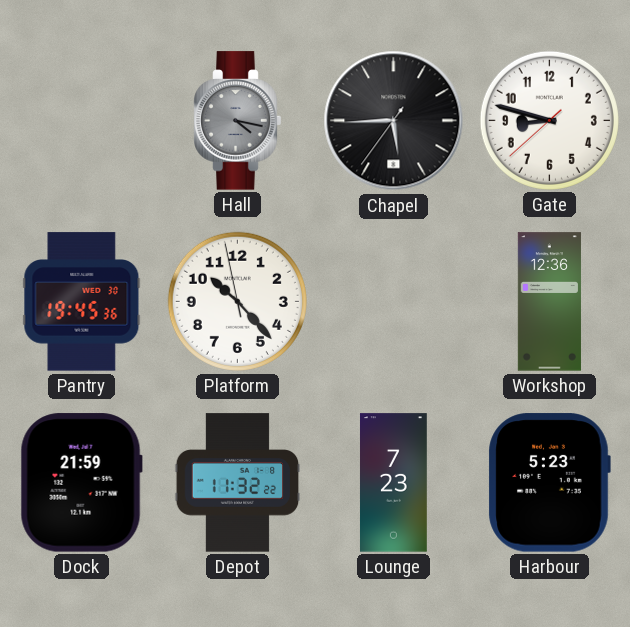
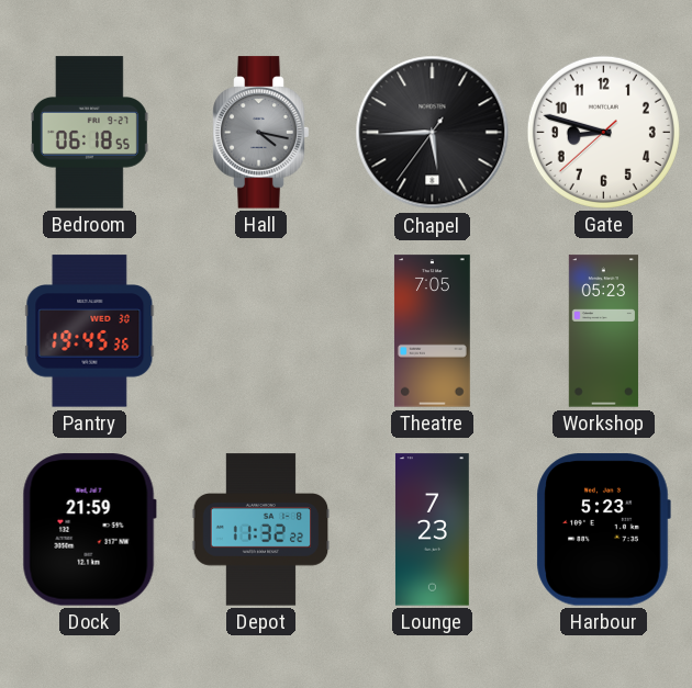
Bedroom: none -> 06:18
Platform: 10:22 -> none
Theatre: none -> 7:05
Workshop: 12:36 -> 05:23
